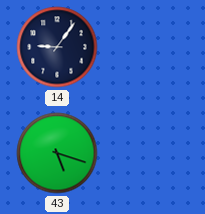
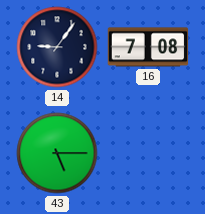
16: none -> 7:08
43: 5:18 -> 5:15
